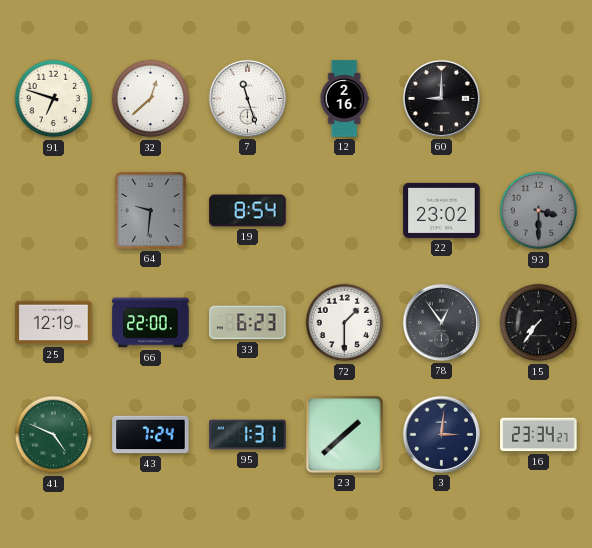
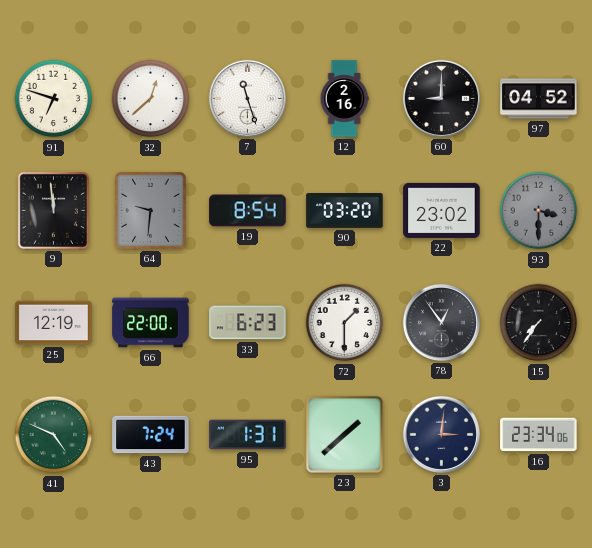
97: none -> 04:52
9: none -> 11:59
90: none -> 03:20
16: 23:34:27 -> 23:34:06
